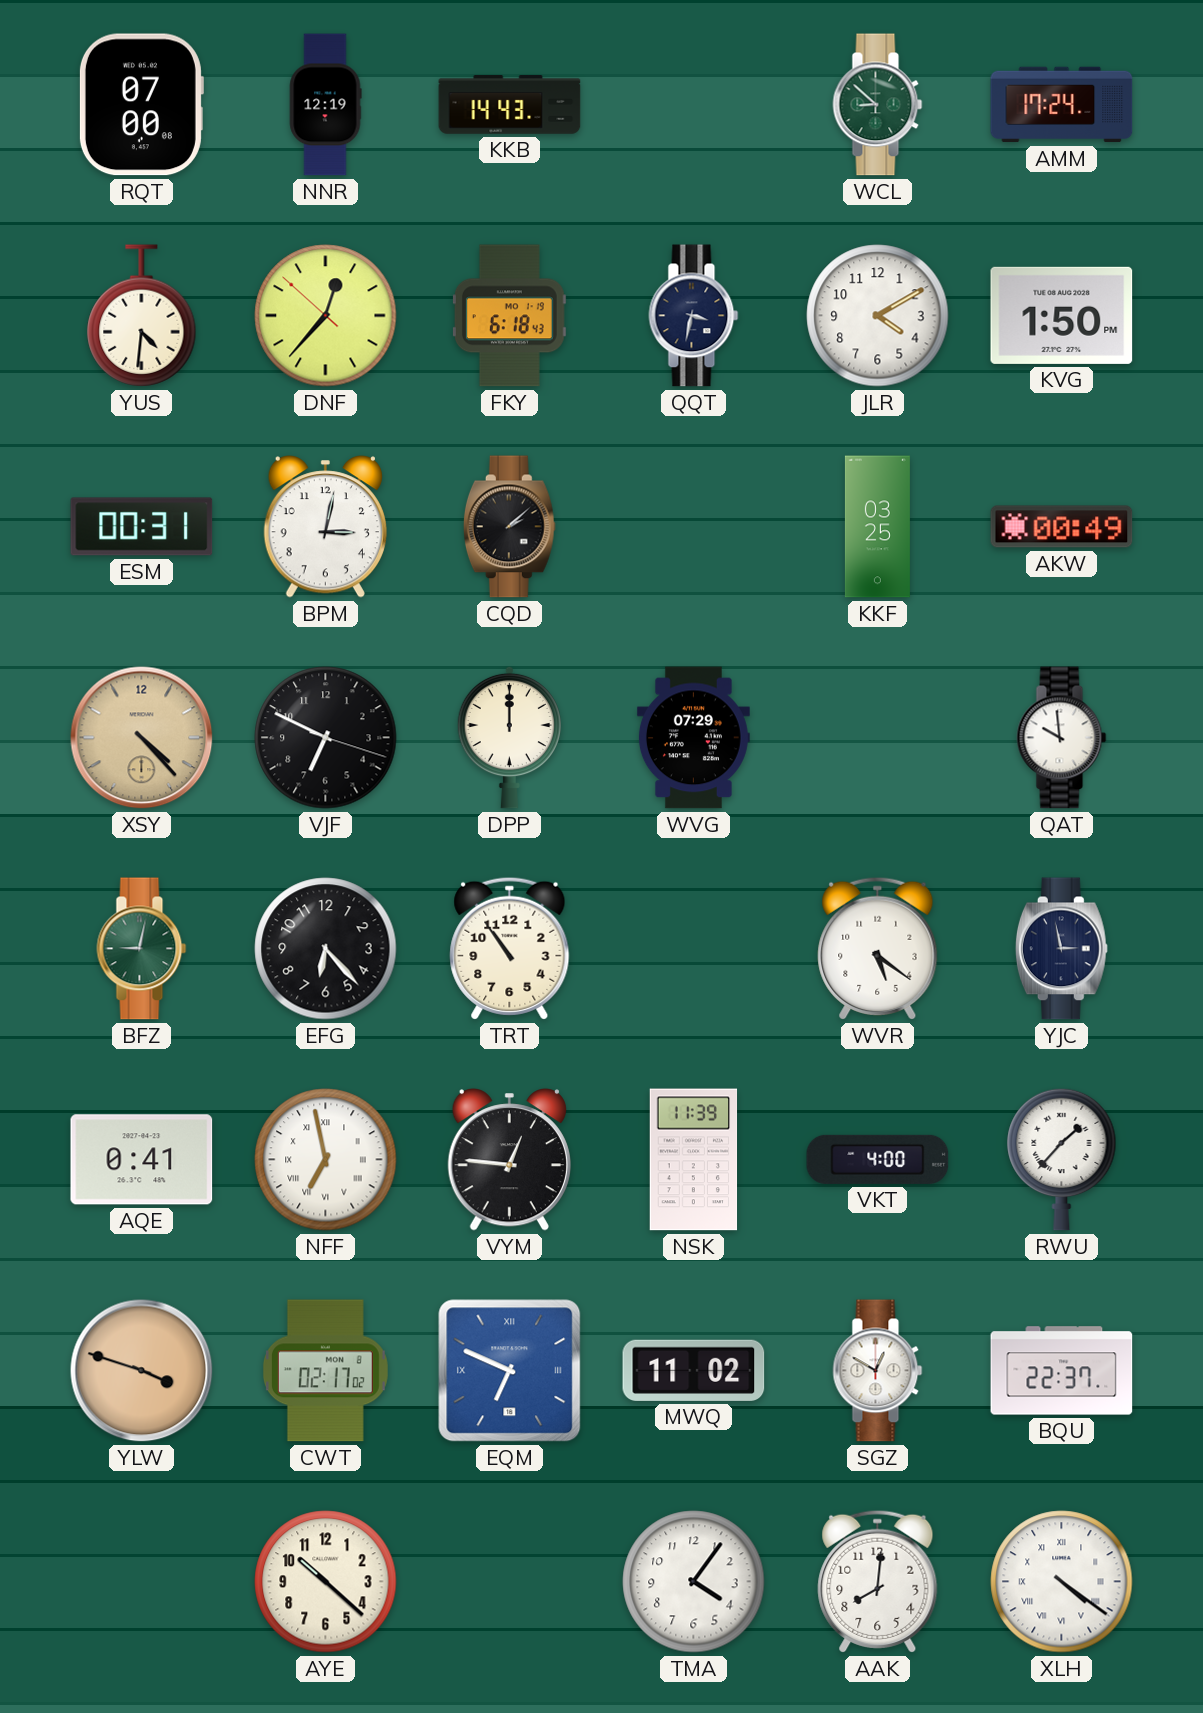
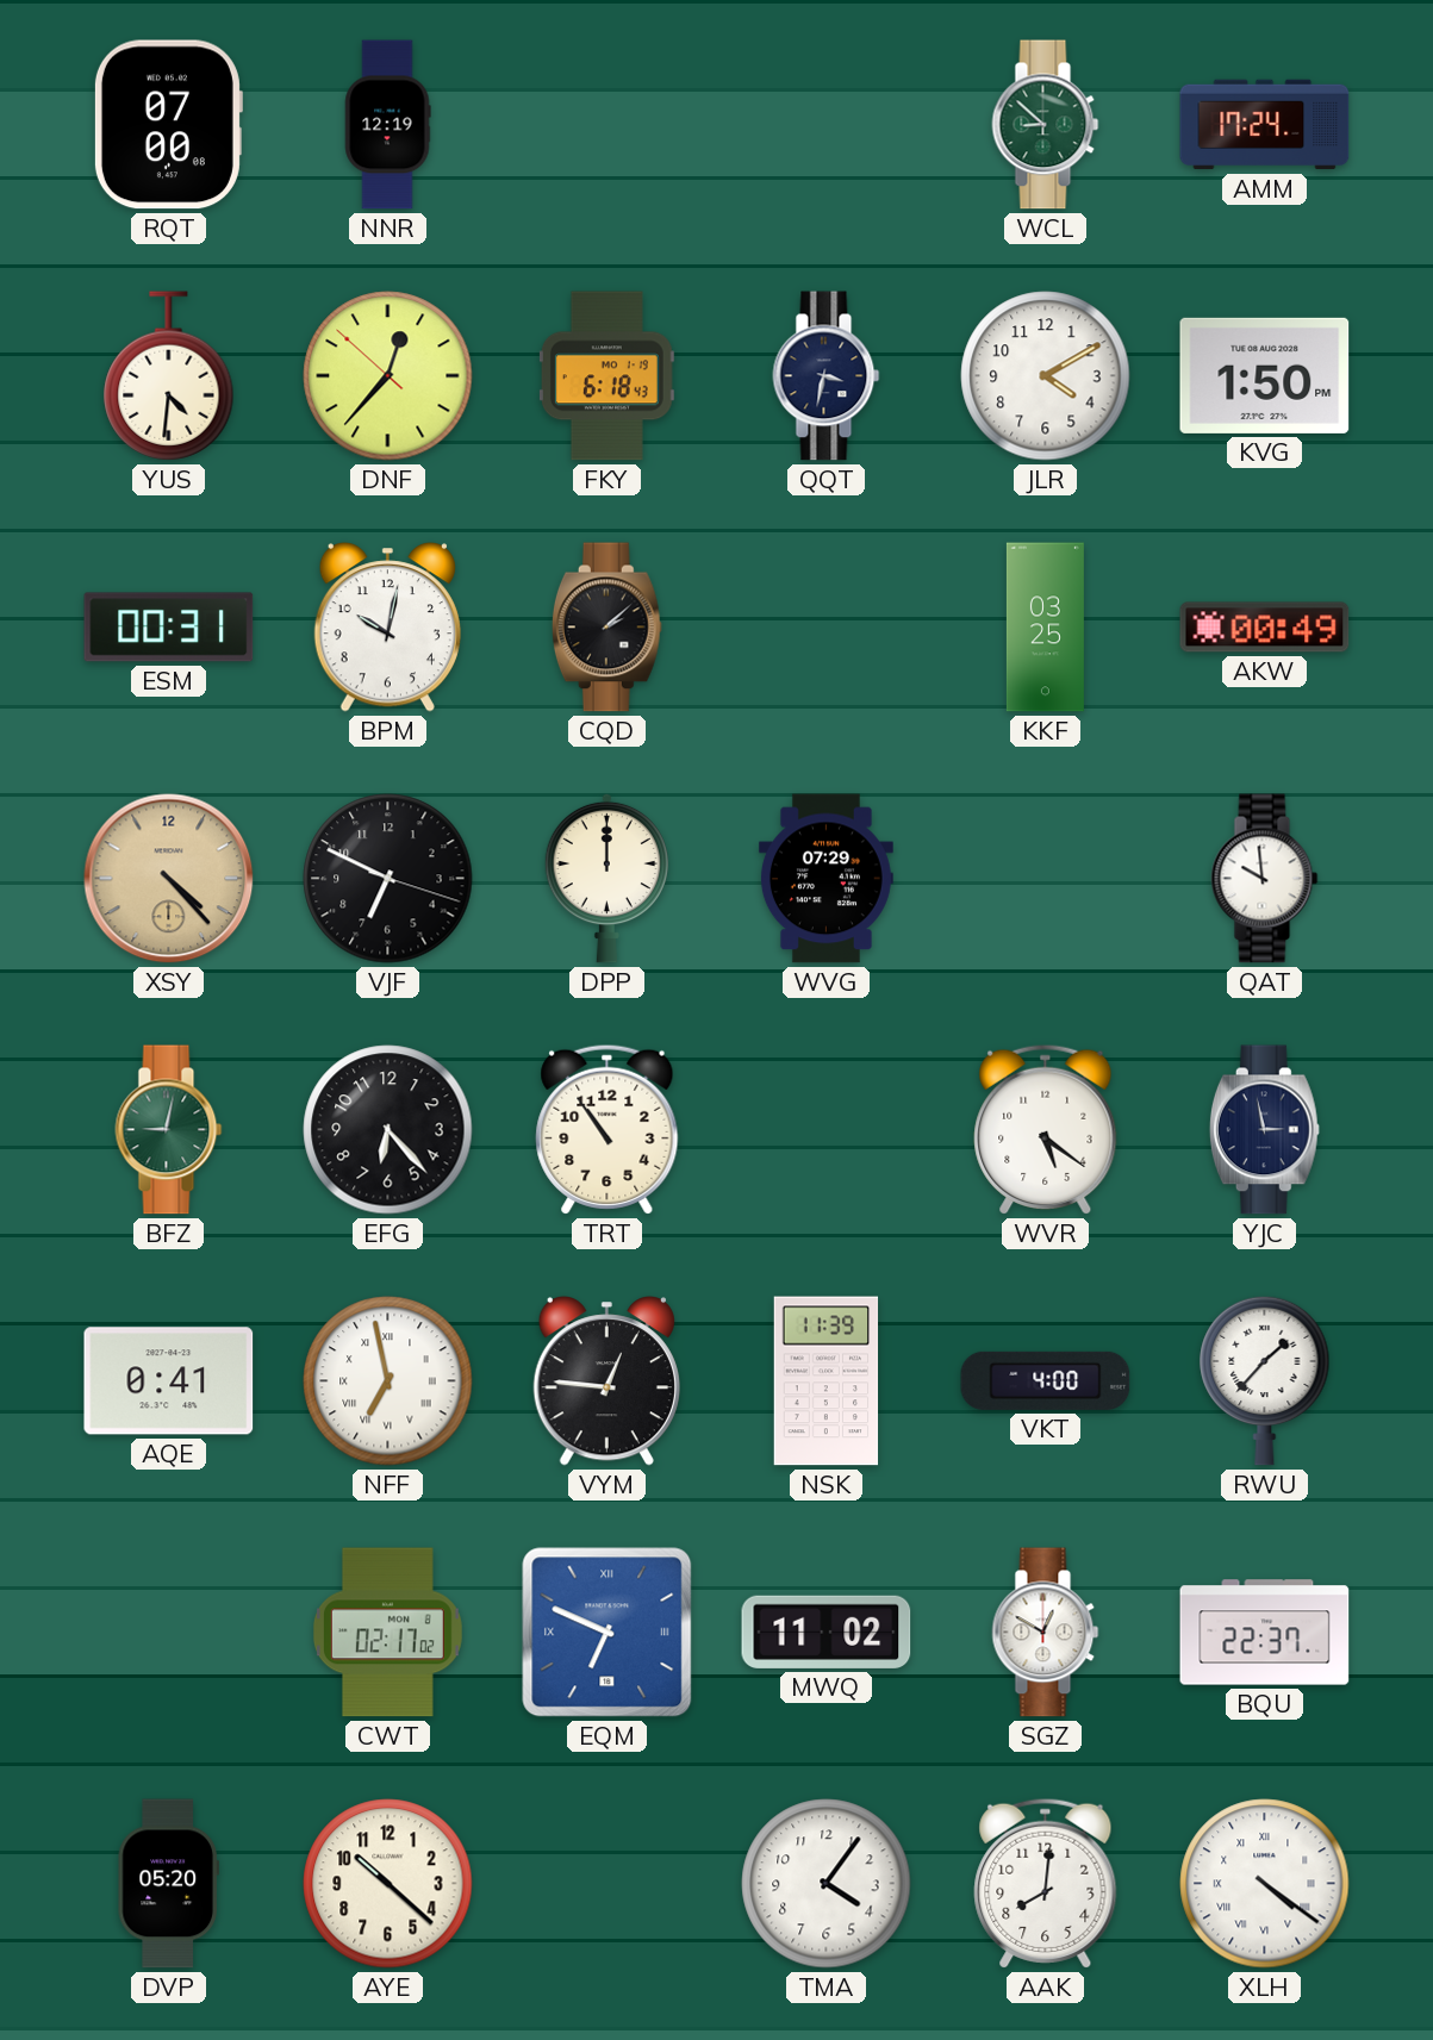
KKB: 14:43 -> none
BPM: 3:02 -> 10:02
YLW: 3:48 -> none
DVP: none -> 05:20
